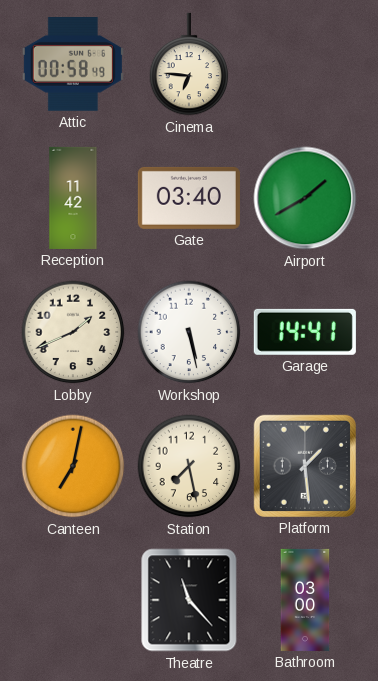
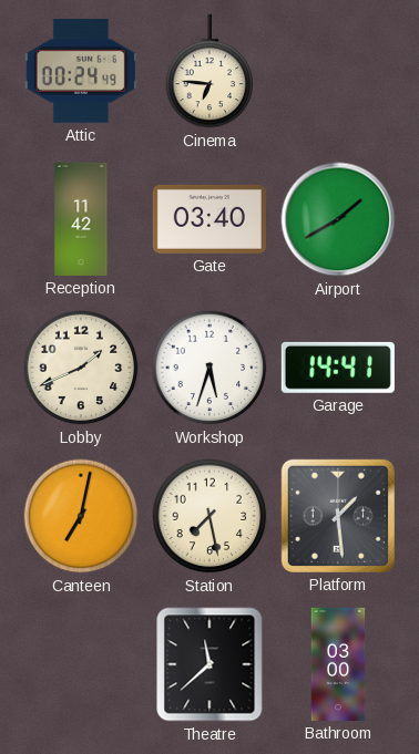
Attic: 00:58 -> 00:24
Workshop: 5:28 -> 5:33
Theatre: 11:23 -> 11:38
